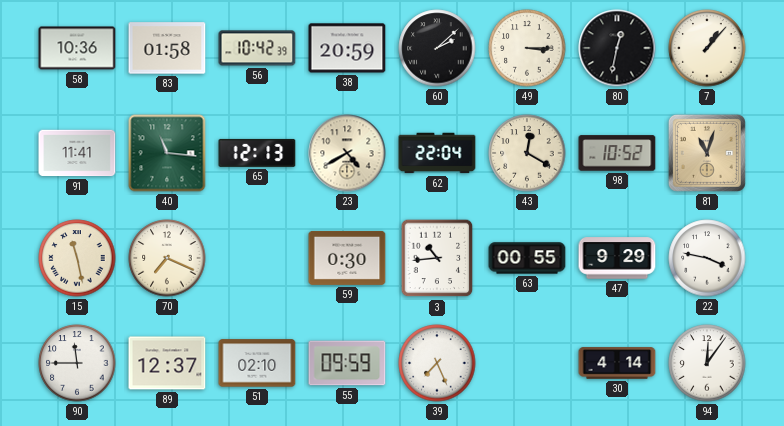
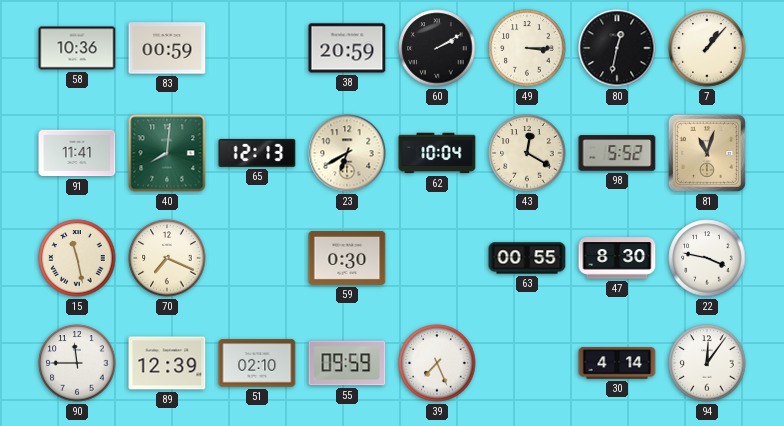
83: 01:58 -> 00:59
56: 10:42 -> none
60: 2:08 -> 2:10
40: 11:16 -> 8:01
23: 4:40 -> 6:40
62: 22:04 -> 10:04
98: 10:52 -> 5:52
3: 10:44 -> none
47: 9:29 -> 8:30
89: 12:37 -> 12:39
